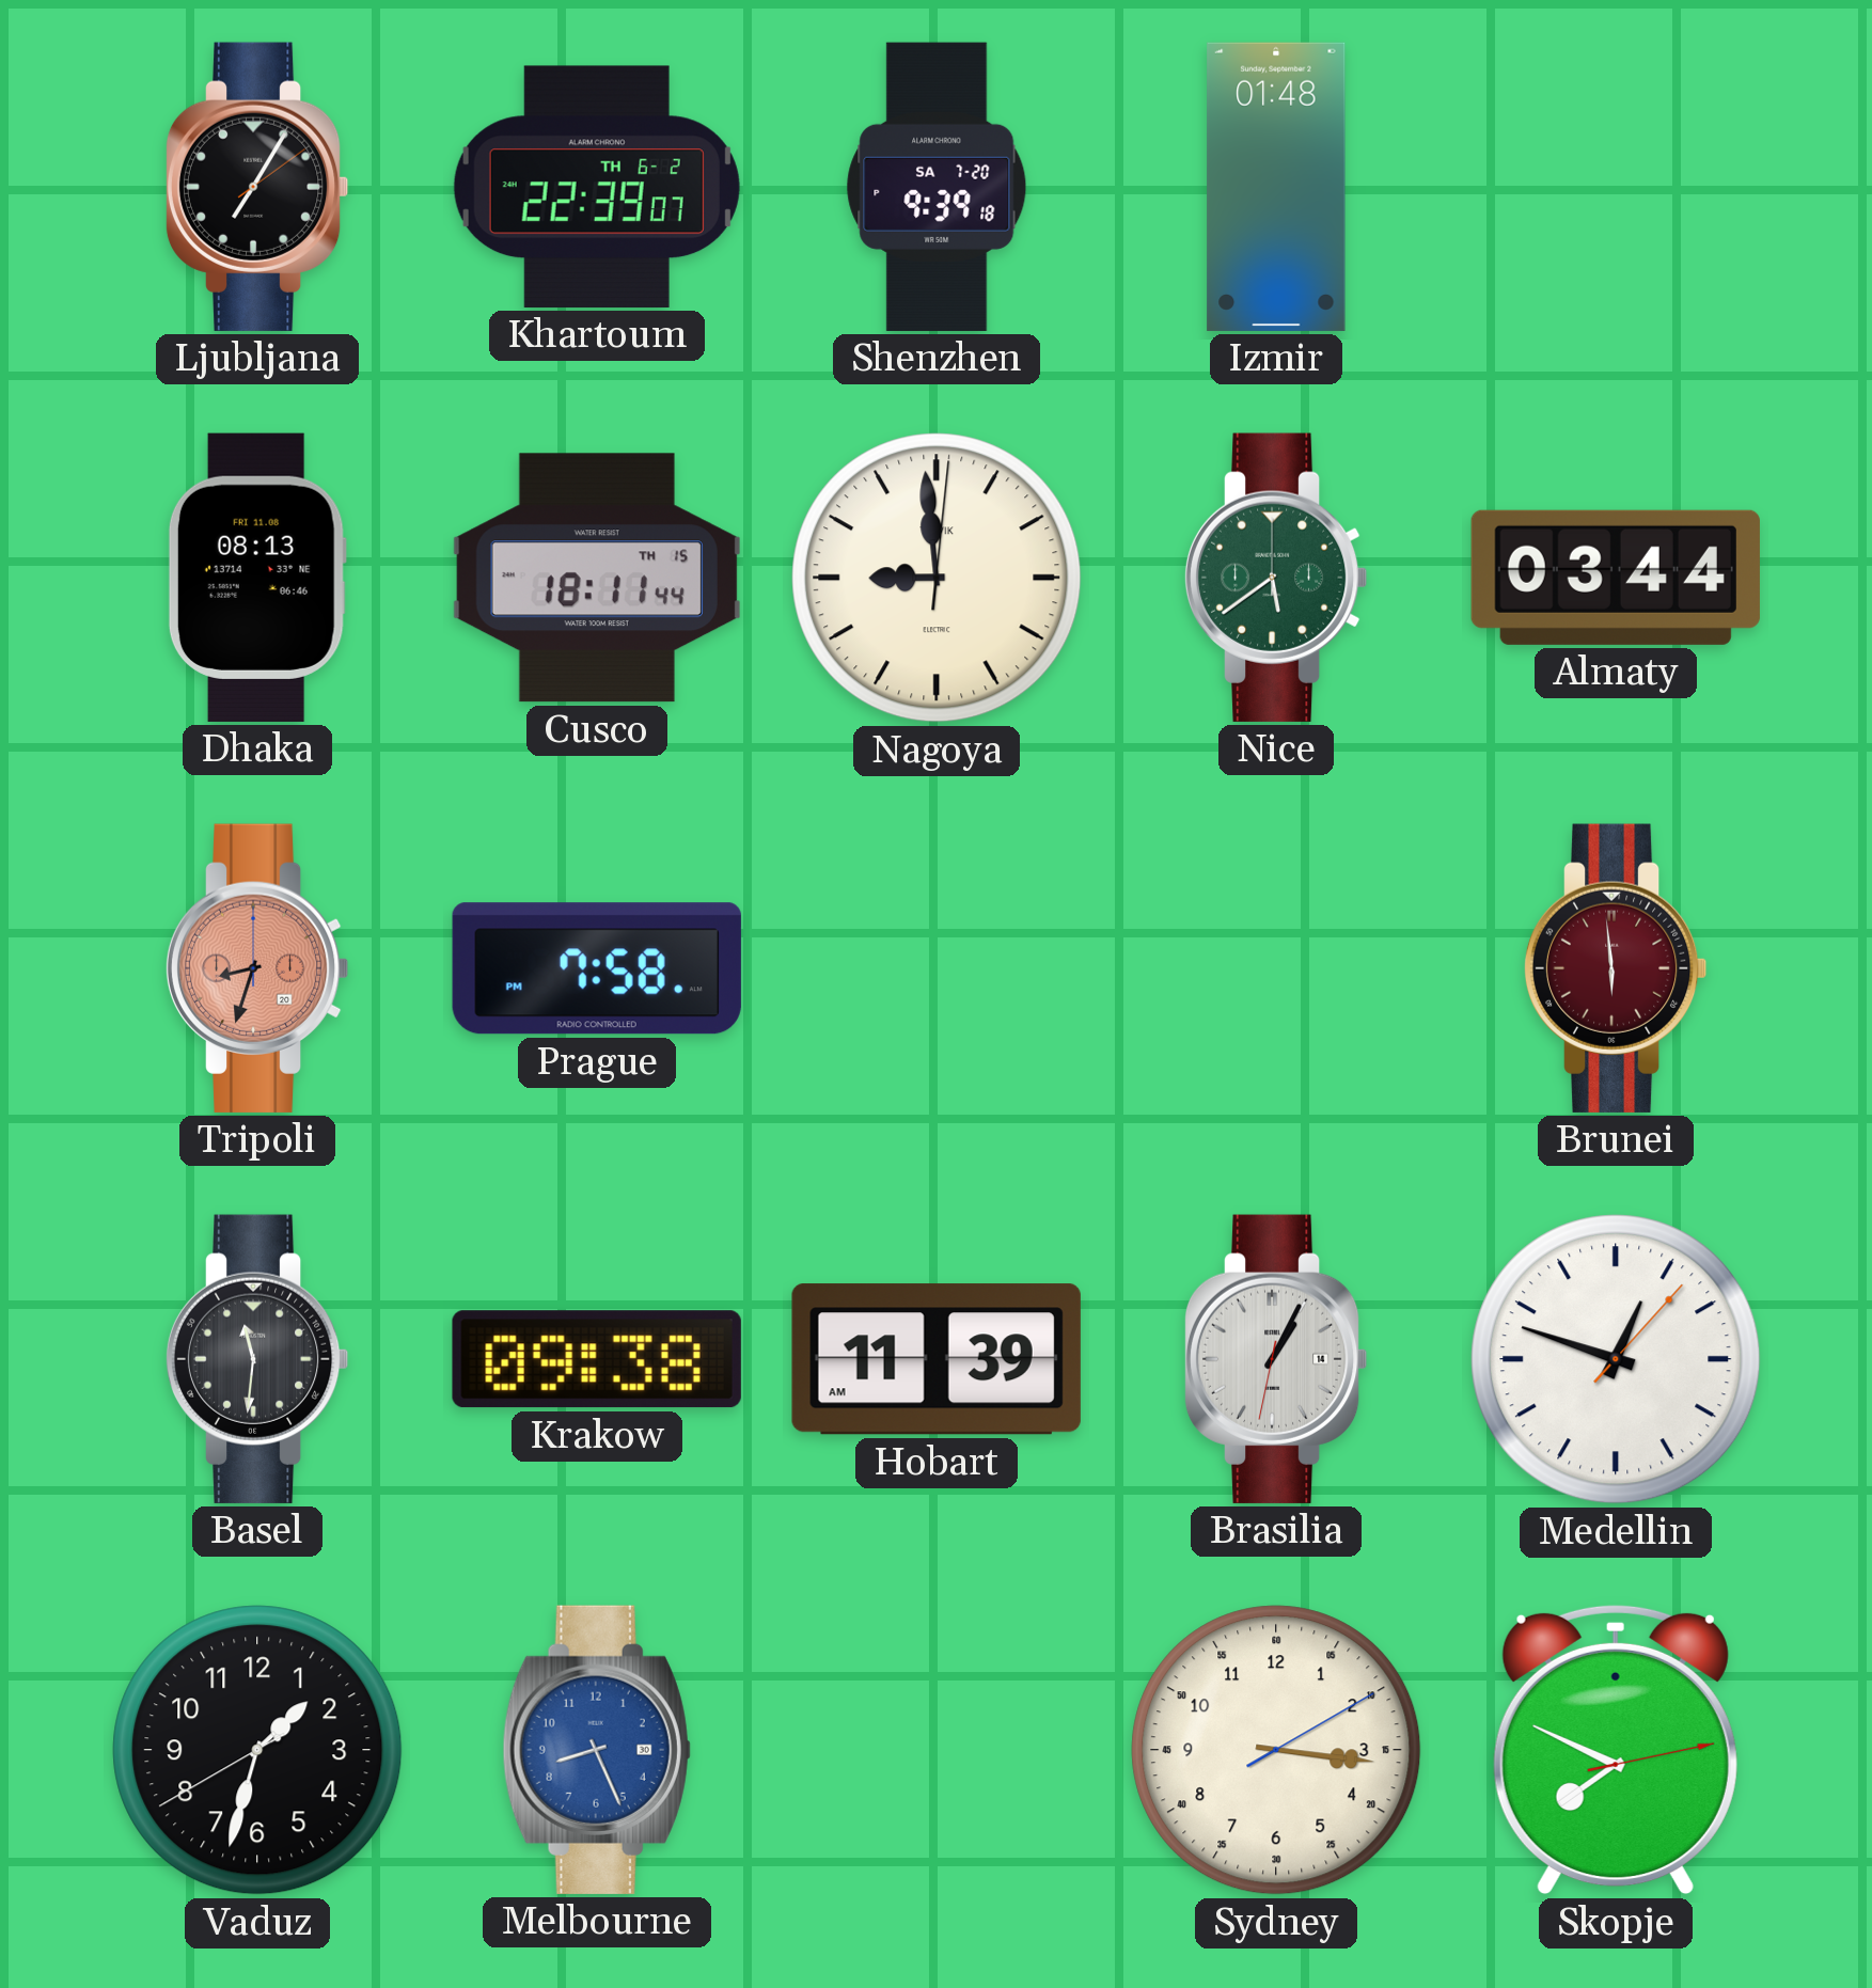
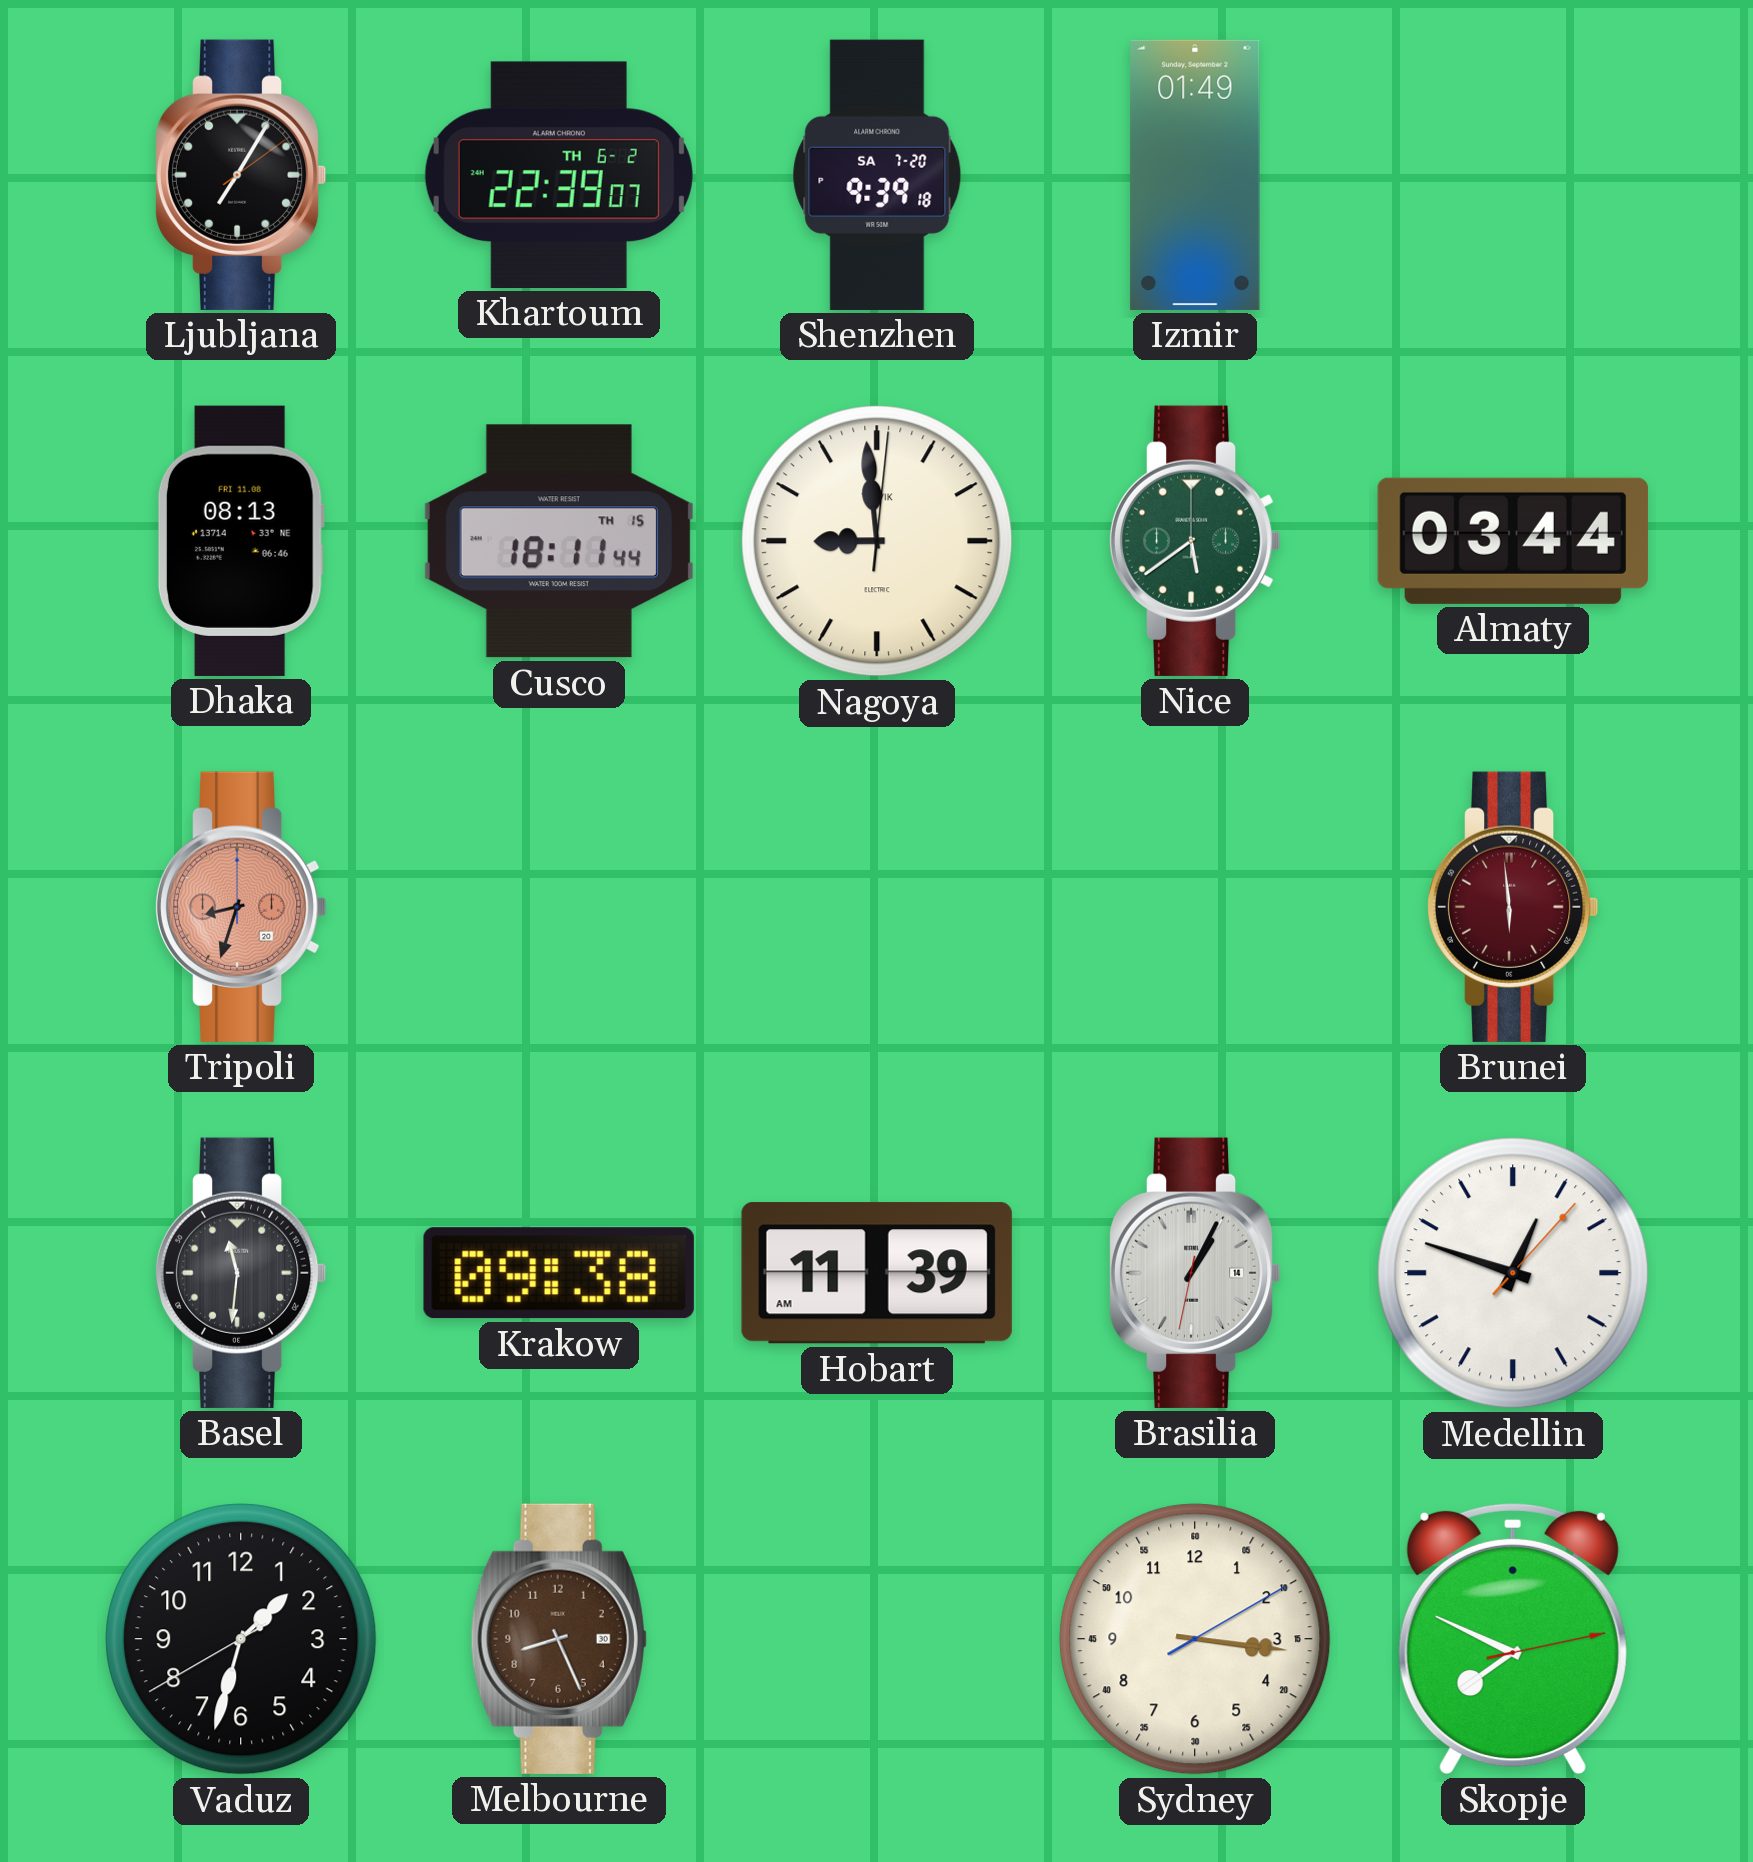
Izmir: 01:48 -> 01:49
Prague: 7:58 -> none
Melbourne dial: blue -> brown
